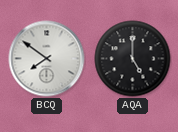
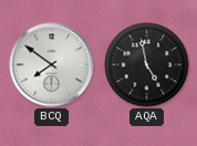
AQA: 5:00 -> 4:58
